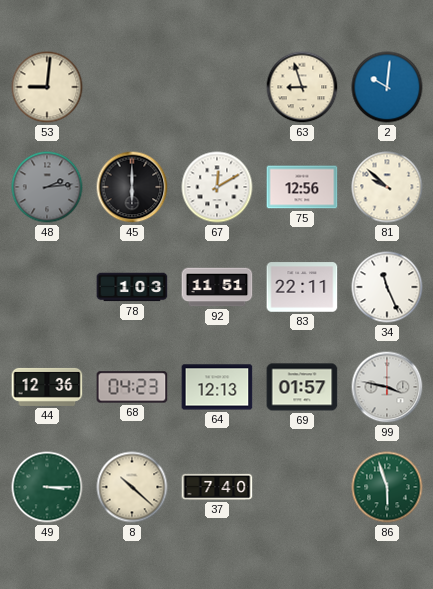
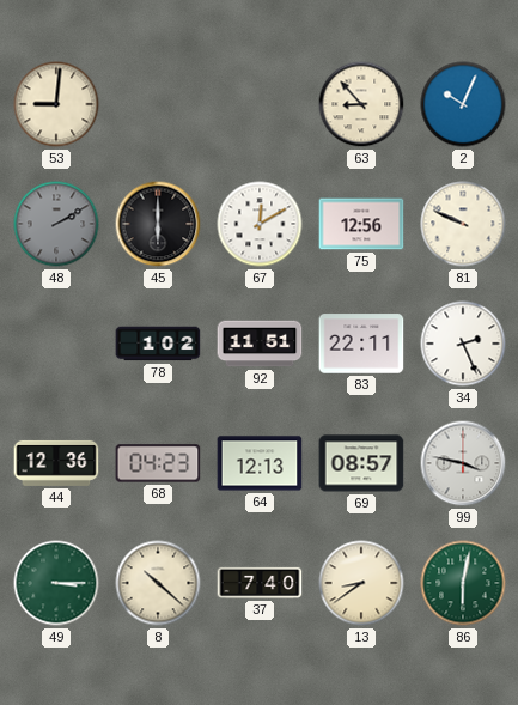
63: 8:57 -> 8:53
2: 10:01 -> 10:04
48: 2:14 -> 2:10
81: 9:52 -> 9:49
78: 1:03 -> 1:02
34: 11:26 -> 2:26
69: 01:57 -> 08:57
13: none -> 8:39
86: 5:57 -> 6:02
